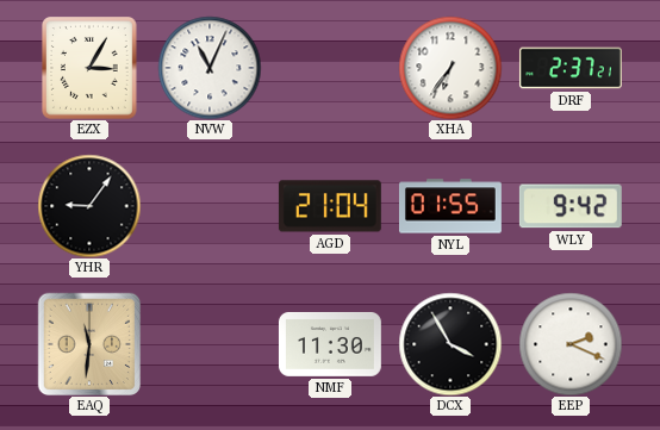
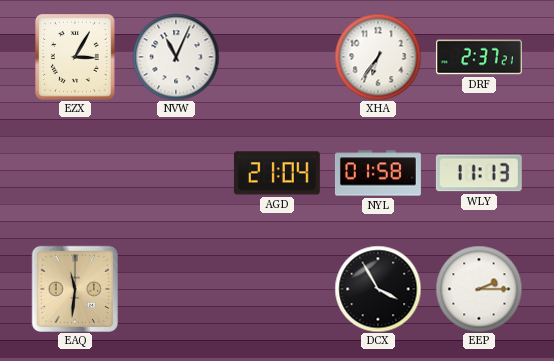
YHR: 9:06 -> none
NYL: 01:55 -> 01:58
WLY: 9:42 -> 11:13
NMF: 11:30 -> none
EEP: 2:19 -> 2:15
